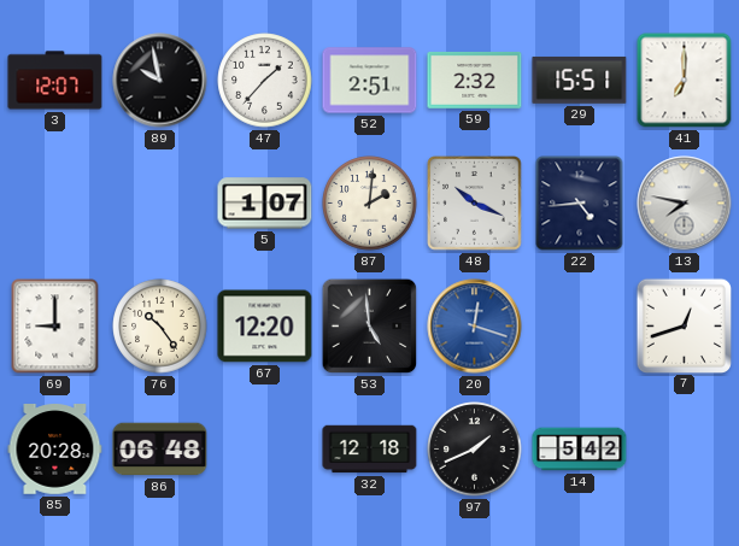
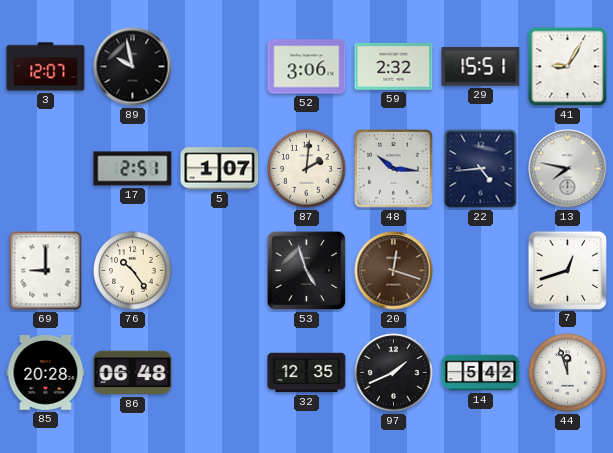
47: 1:37 -> none
52: 2:51 -> 3:06
41: 7:00 -> 9:05
17: none -> 2:51
48: 10:19 -> 10:16
67: 12:20 -> none
53: 4:59 -> 4:57
20 dial: blue -> brown
32: 12:18 -> 12:35
44: none -> 11:57
